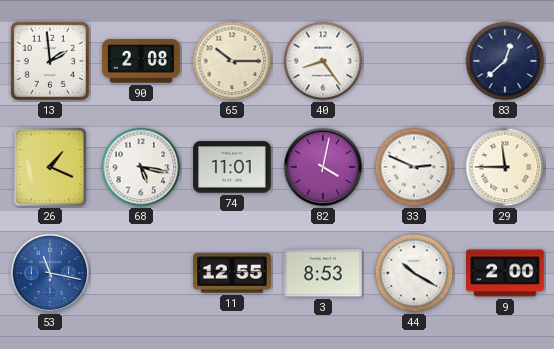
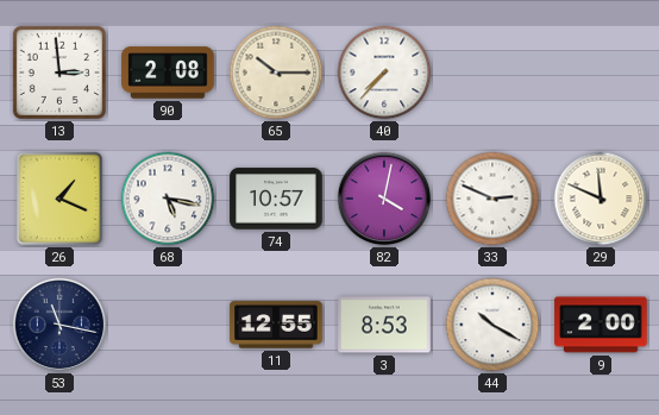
13: 1:59 -> 2:59
40: 8:24 -> 7:37
83: 12:38 -> none
74: 11:01 -> 10:57
29: 11:45 -> 11:49
53 dial: blue -> navy
